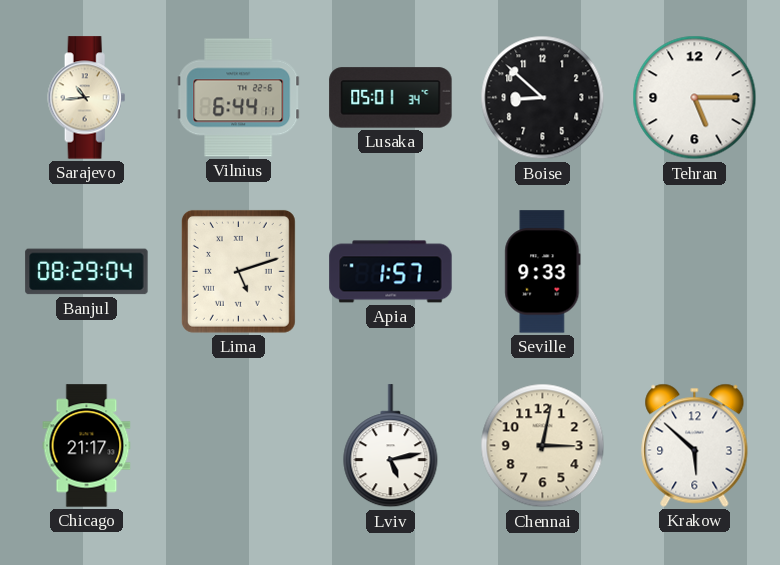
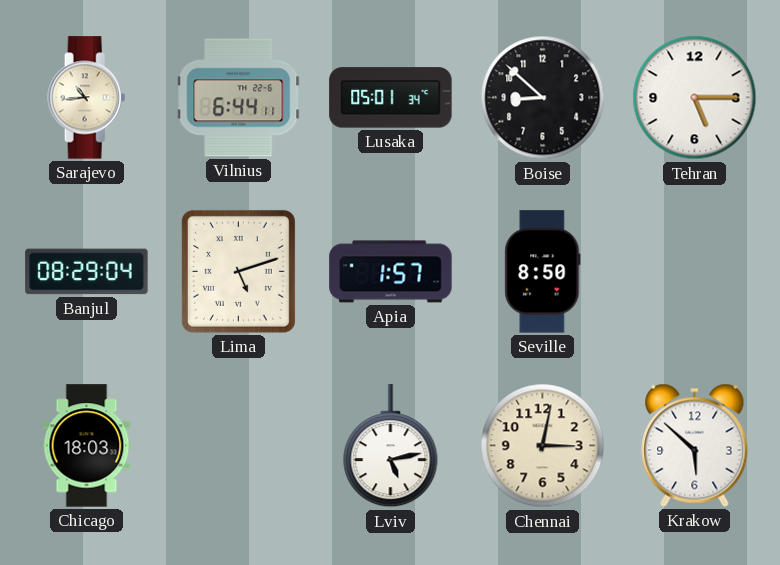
Seville: 9:33 -> 8:50
Chicago: 21:17 -> 18:03
